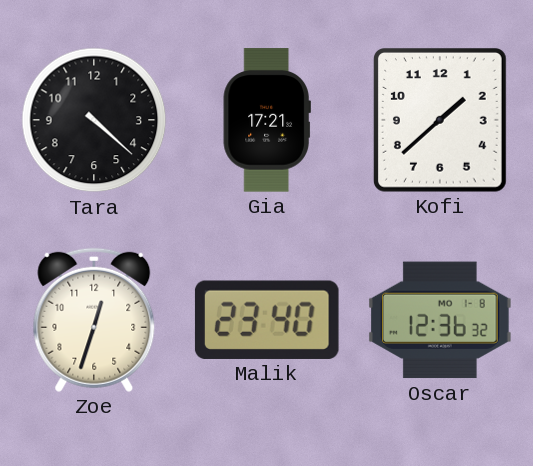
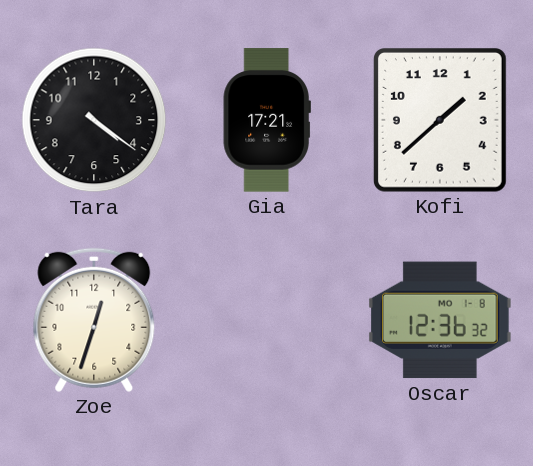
Tara: 4:22 -> 4:21
Malik: 23:40 -> none
